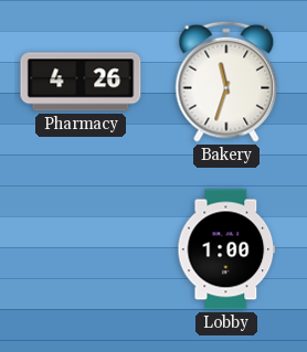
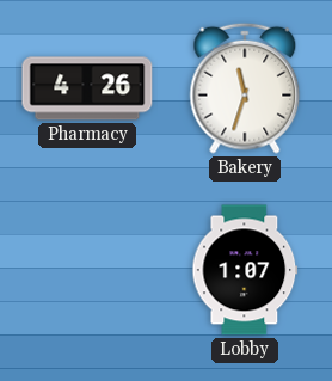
Lobby: 1:00 -> 1:07
